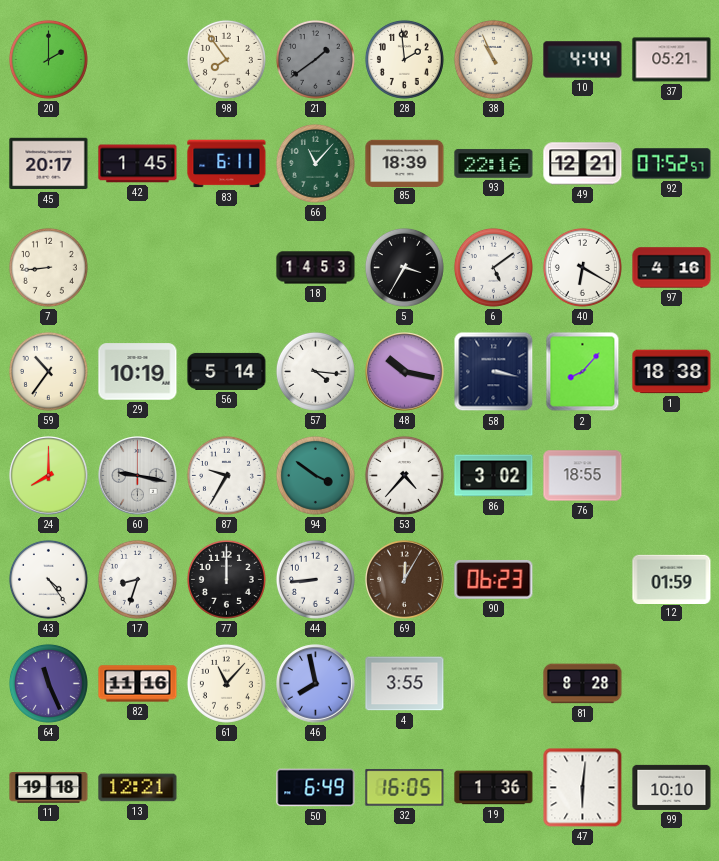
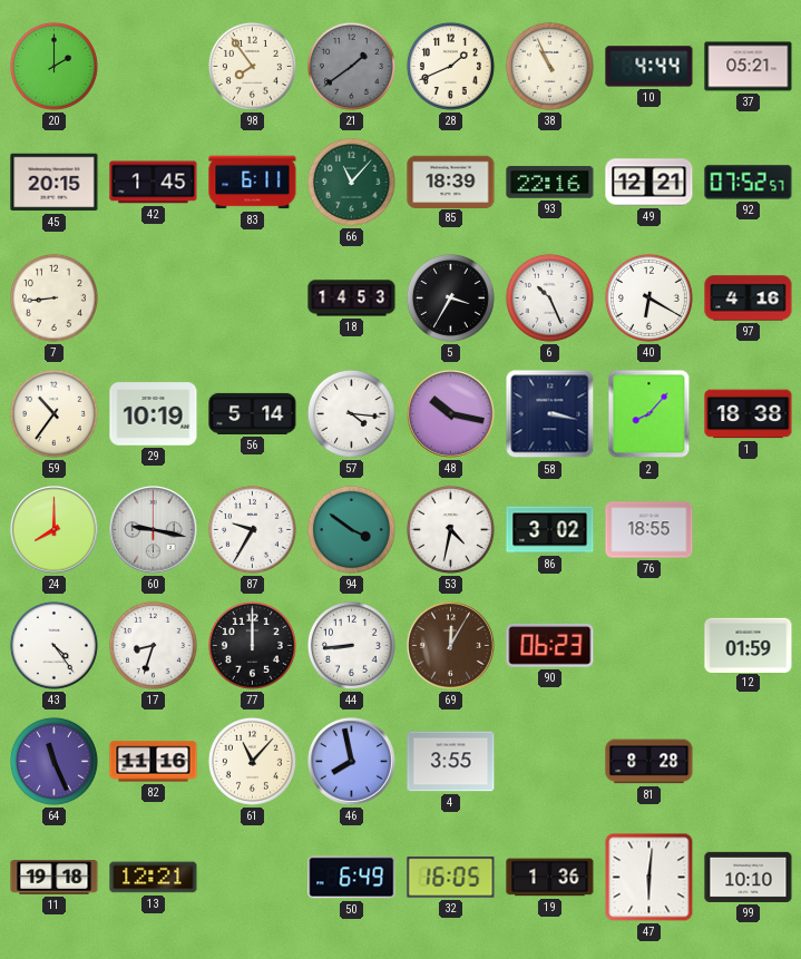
28: 1:59 -> 1:41
45: 20:17 -> 20:15
6: 5:09 -> 10:26
53: 4:37 -> 4:32
